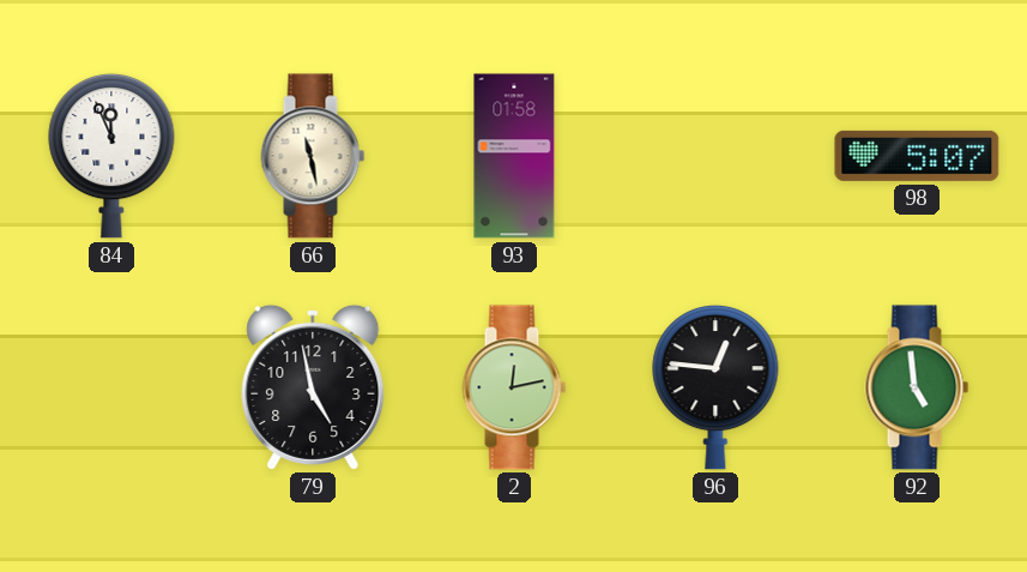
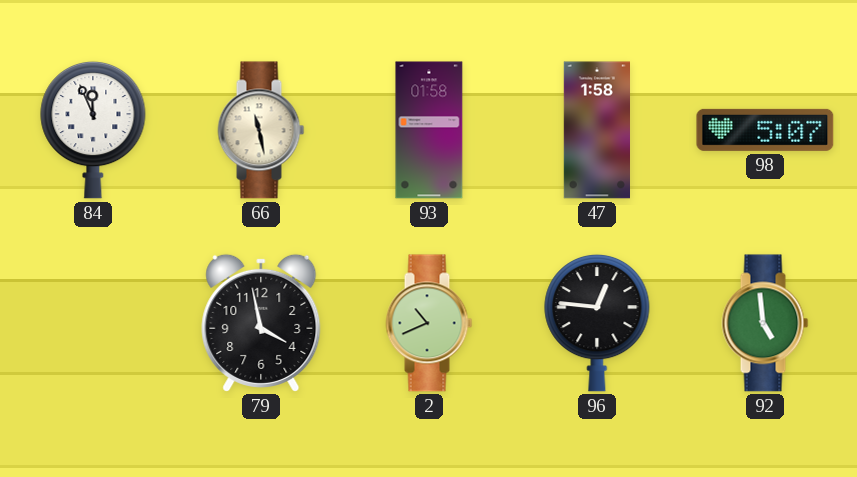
47: none -> 1:58
79: 4:58 -> 3:58
2: 12:13 -> 10:41
